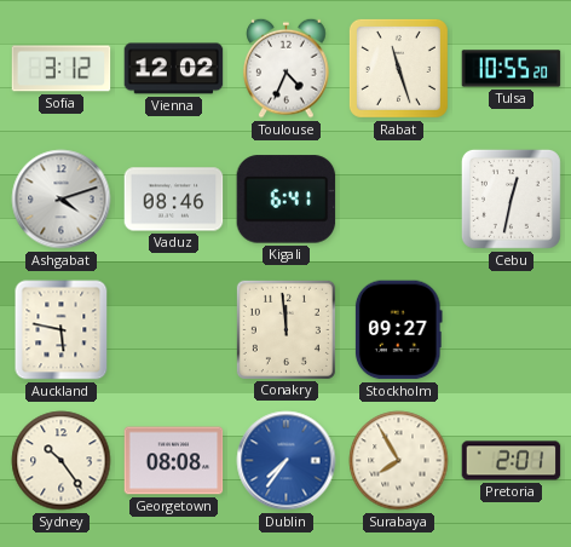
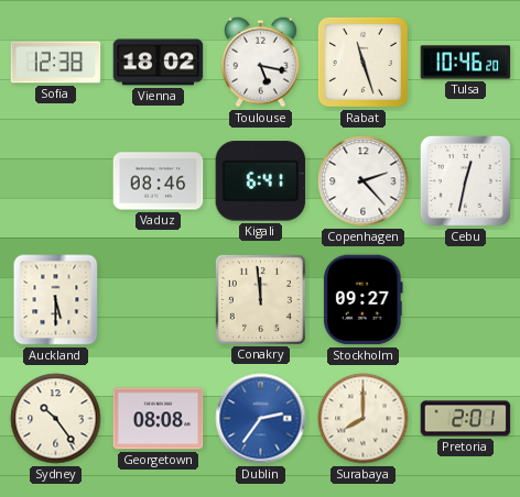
Sofia: 3:12 -> 12:38
Vienna: 12:02 -> 18:02
Toulouse: 4:34 -> 5:17
Tulsa: 10:55 -> 10:46
Ashgabat: 4:12 -> none
Copenhagen: none -> 2:23
Auckland: 5:47 -> 5:30
Dublin: 7:36 -> 2:36
Surabaya: 7:55 -> 8:00
